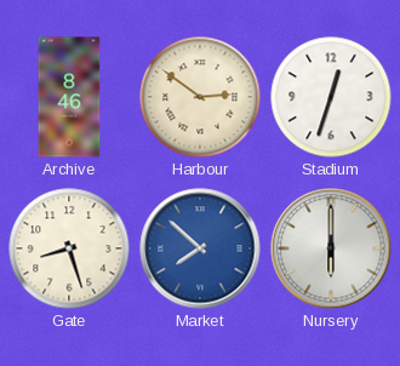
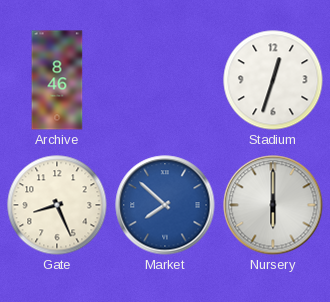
Harbour: 2:51 -> none
Gate: 8:27 -> 8:26
